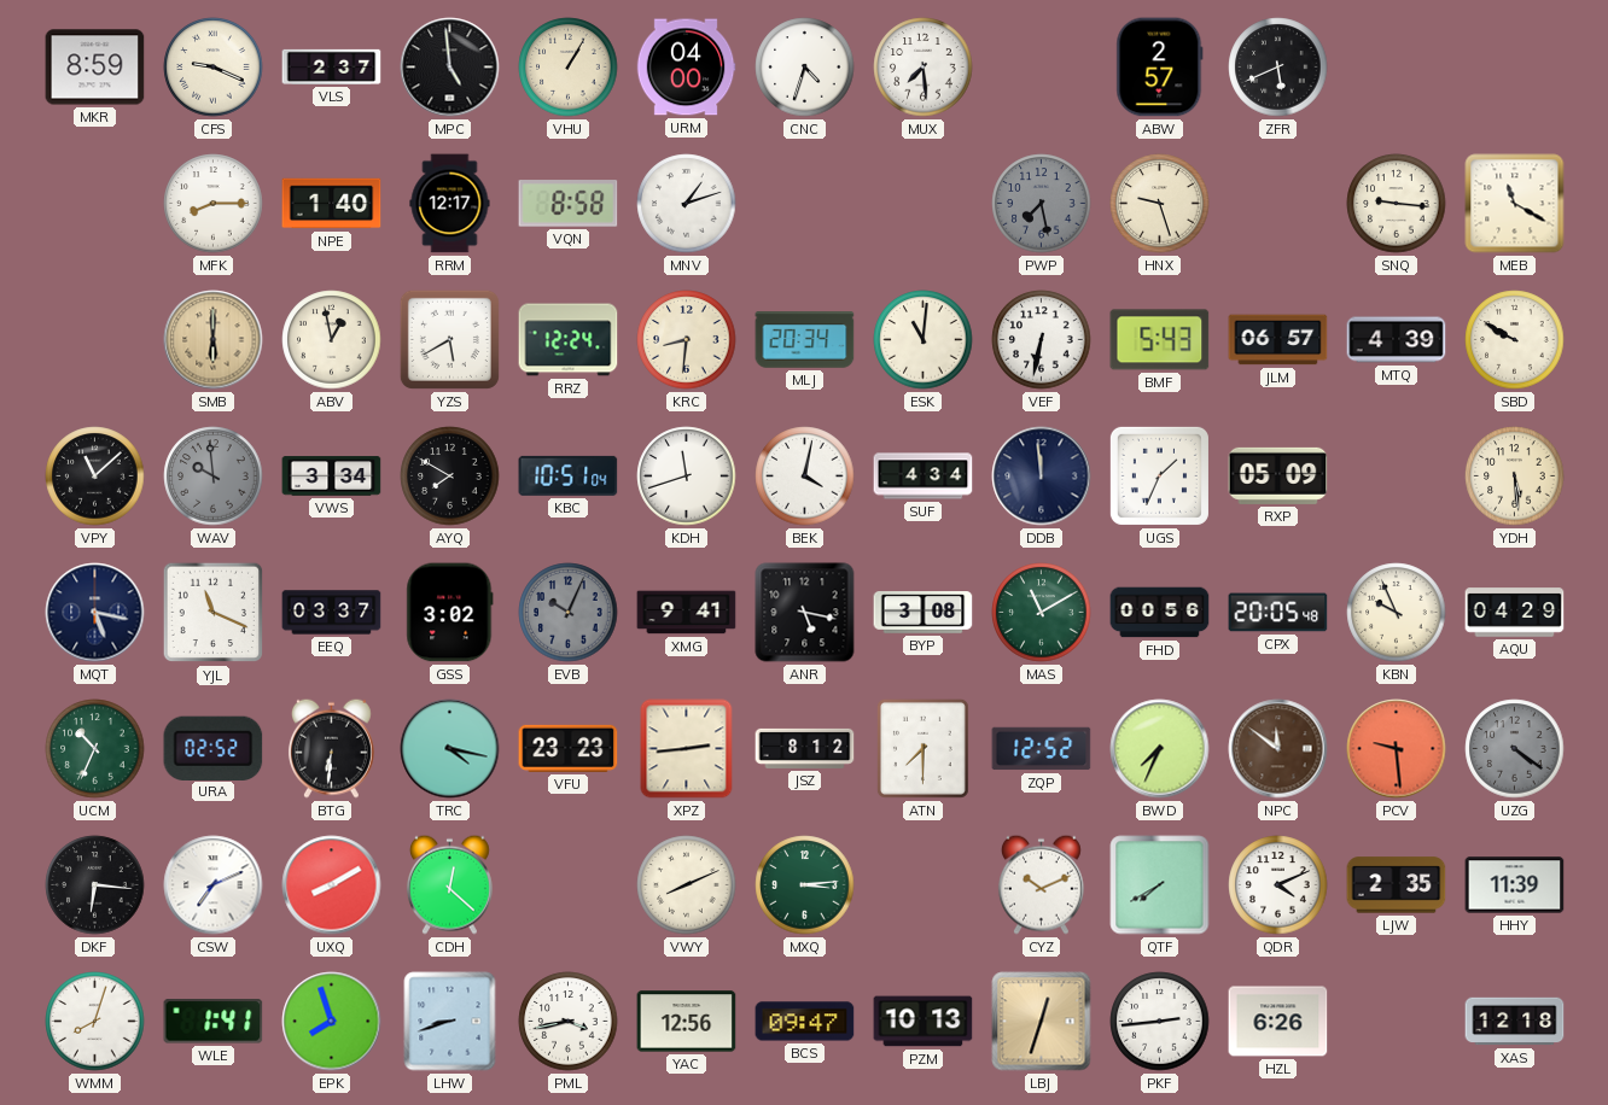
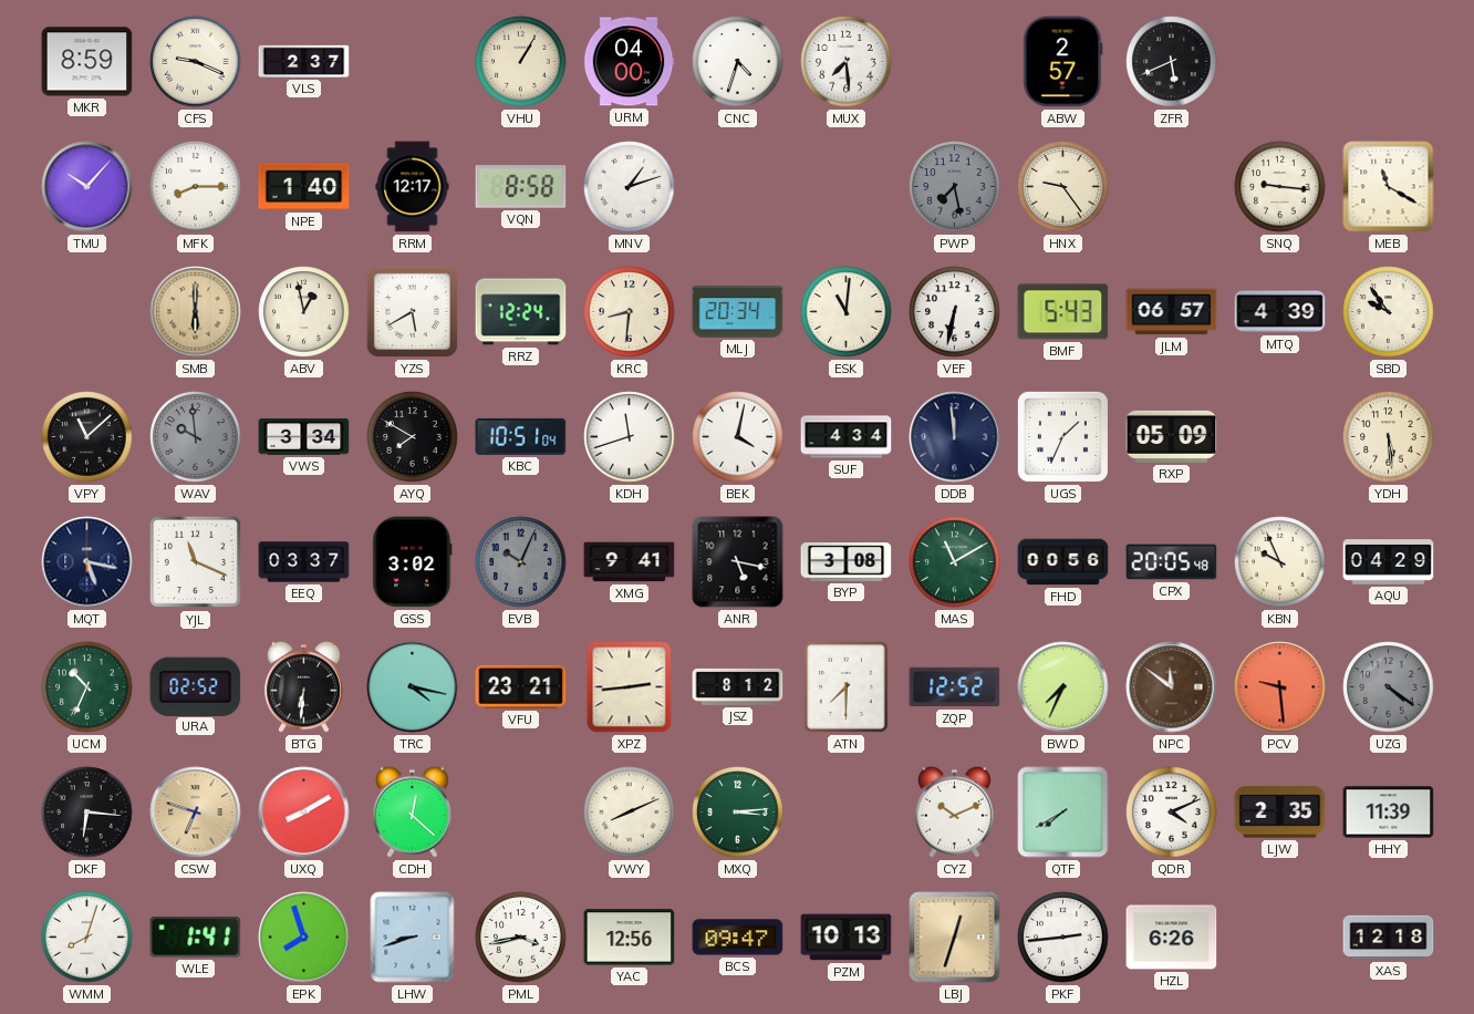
MPC: 4:59 -> none
TMU: none -> 10:07
HNX: 9:27 -> 9:24
SBD: 9:50 -> 9:54
VFU: 23:23 -> 23:21
CSW: 7:11 -> 6:48
CSW dial: white -> champagne
